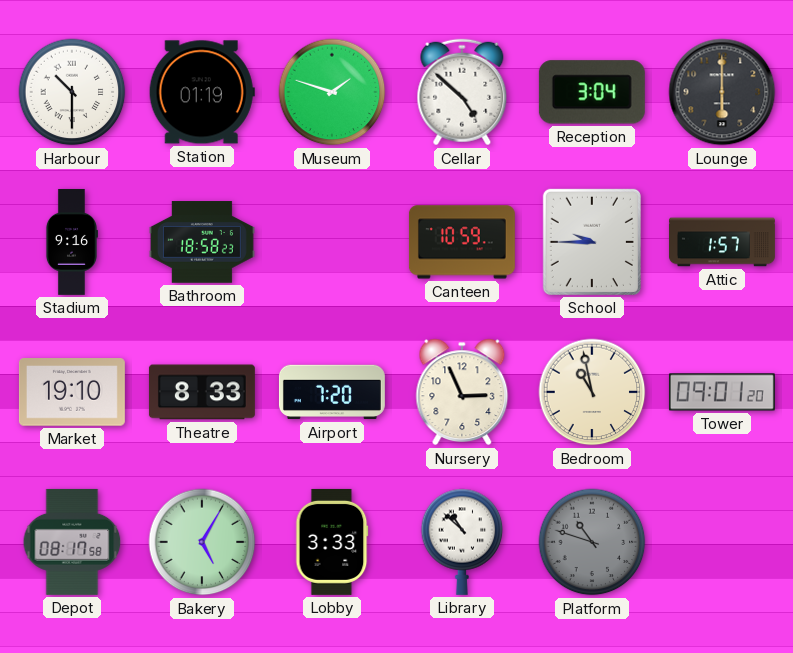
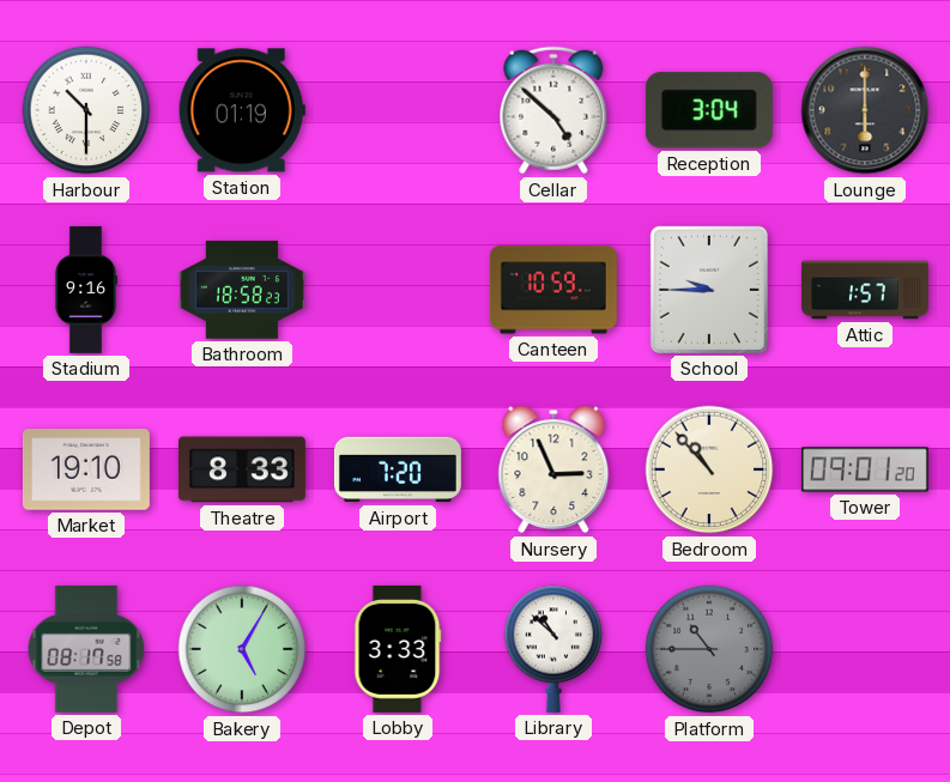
Museum: 1:48 -> none
Bedroom: 10:58 -> 10:53
Platform: 10:48 -> 10:45
